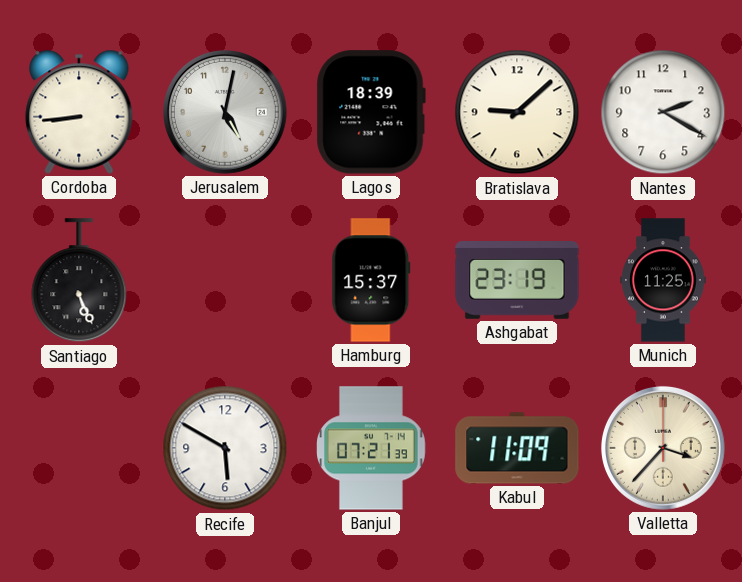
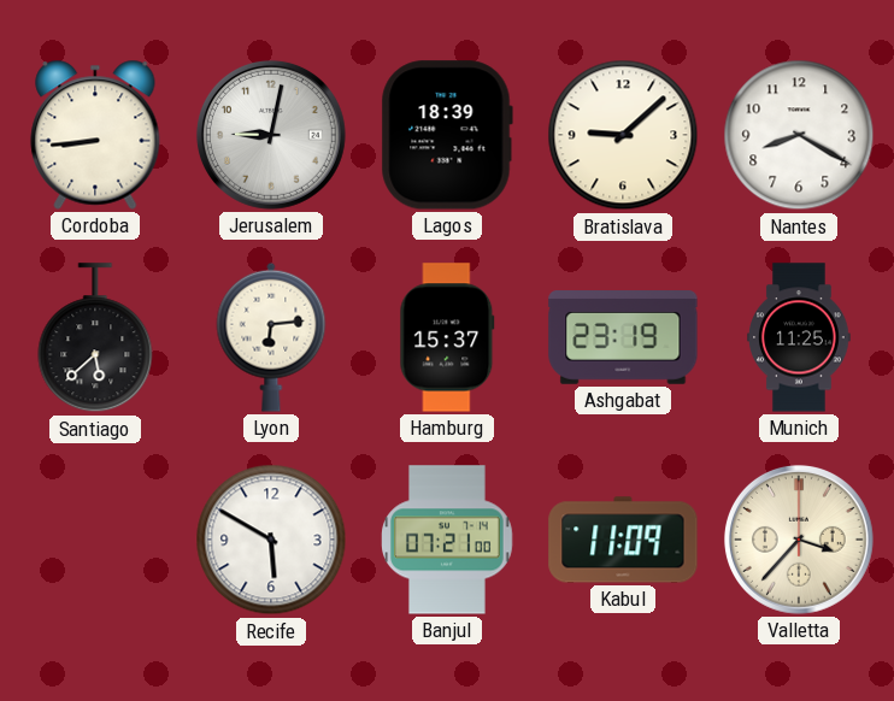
Jerusalem: 5:02 -> 9:02
Nantes: 2:20 -> 8:20
Santiago: 5:26 -> 5:38
Lyon: none -> 6:14
Banjul: 07:21:39 -> 07:21:00
